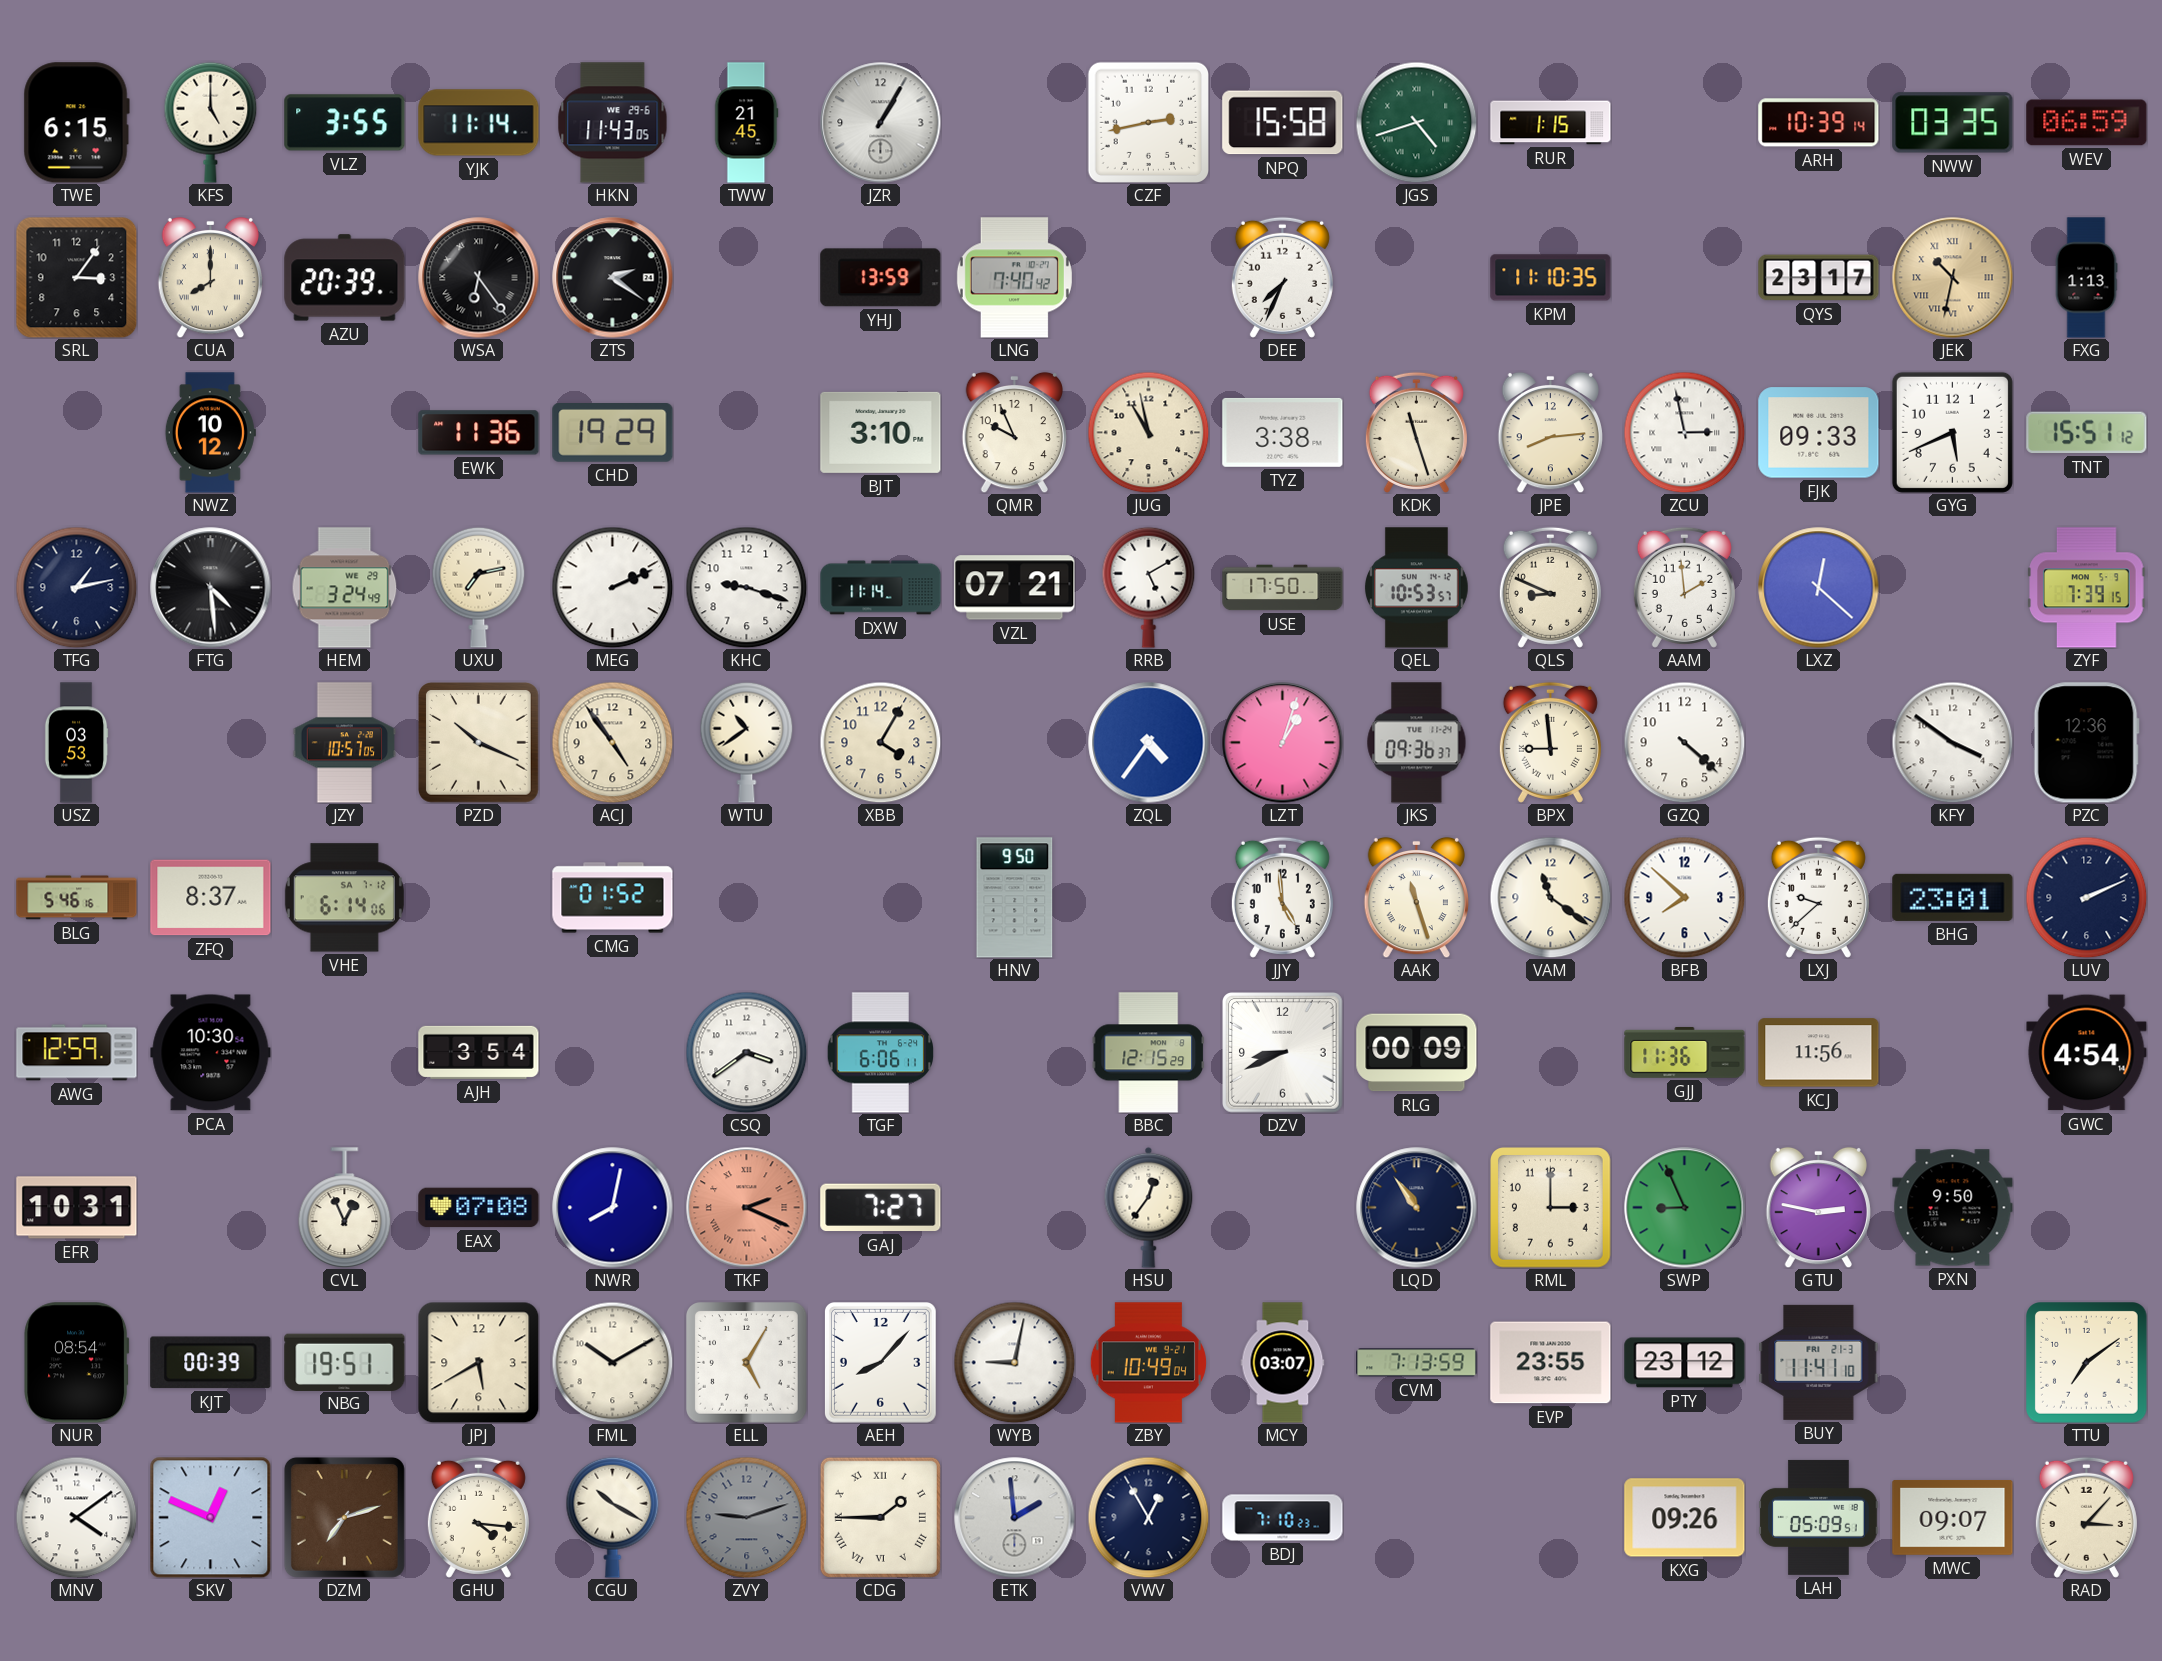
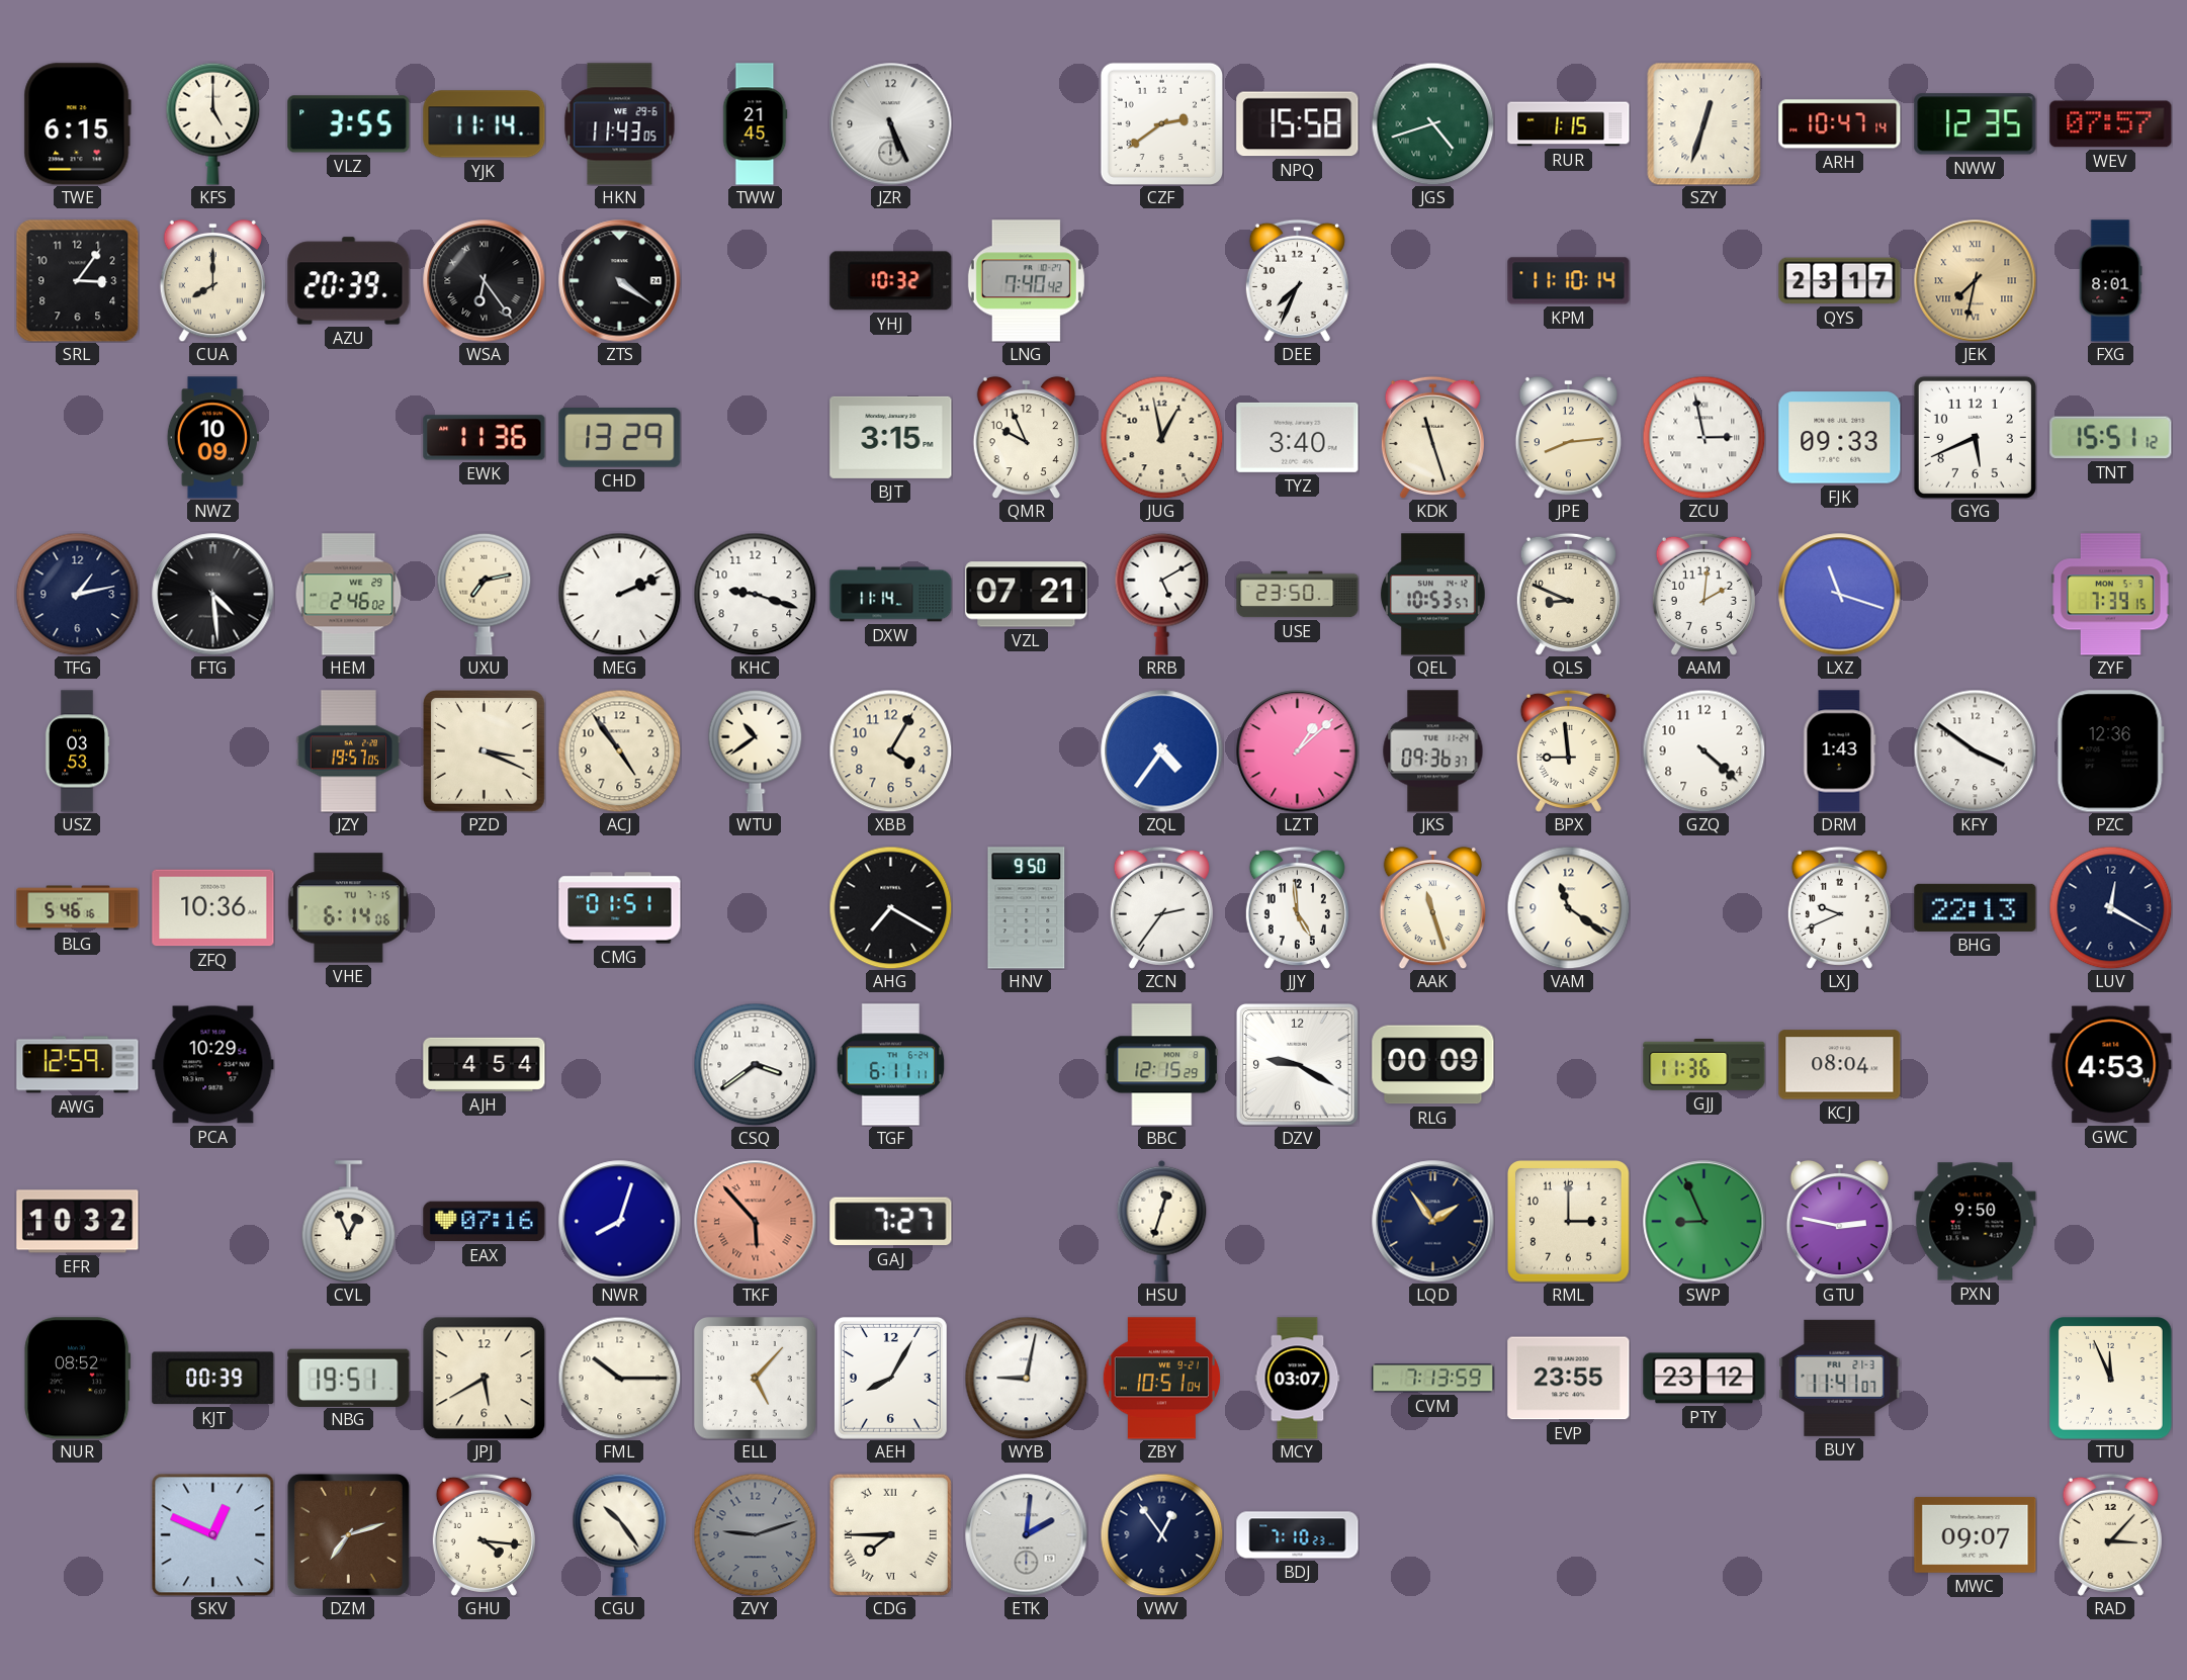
JZR: 1:05 -> 5:26
CZF: 2:43 -> 2:39
SZY: none -> 12:33
ARH: 10:39 -> 10:47
NWW: 03:35 -> 12:35
WEV: 06:59 -> 07:57
ZTS: 2:21 -> 4:21
YHJ: 13:59 -> 10:32
KPM: 11:10:35 -> 11:10:14
JEK: 10:32 -> 7:32
FXG: 1:13 -> 8:01
NWZ: 10:12 -> 10:09
CHD: 19:29 -> 13:29
BJT: 3:10 -> 3:15
JUG: 10:58 -> 12:58
TYZ: 3:38 -> 3:40
HEM: 3:24 -> 2:46
USE: 17:50 -> 23:50
AAM: 1:59 -> 2:01
LXZ: 12:22 -> 11:18
JZY: 10:57 -> 19:57
PZD: 10:19 -> 3:19
LZT: 1:03 -> 1:08
DRM: none -> 1:43
ZFQ: 8:37 -> 10:36
VHE date: SA 7-12 -> TU 7-15
CMG: 01:52 -> 01:51
AHG: none -> 7:20
ZCN: none -> 2:36
BFB: 7:52 -> none
LXJ: 9:38 -> 9:41
BHG: 23:01 -> 22:13
LUV: 2:11 -> 12:20
PCA: 10:30 -> 10:29
AJH: 3:54 -> 4:54
TGF: 6:06 -> 6:11
DZV: 8:41 -> 9:20
KCJ: 11:56 -> 08:04
GWC: 4:54 -> 4:53
EFR: 10:31 -> 10:32
EAX: 07:08 -> 07:16
NWR: 8:02 -> 8:03
TKF: 2:19 -> 5:53
HSU: 12:36 -> 12:33
LQD: 10:54 -> 1:54
NUR: 08:54 -> 08:52
FML: 10:10 -> 10:15
ELL: 5:05 -> 5:07
AEH: 8:07 -> 8:05
ZBY: 10:49 -> 10:51
BUY: 11:41:10 -> 11:41:07
TTU: 7:09 -> 11:56
MNV: 4:09 -> none
CGU: 10:20 -> 10:24
CDG: 1:45 -> 7:45
ETK: 1:59 -> 2:01
VWV: 12:55 -> 12:54
KXG: 09:26 -> none
LAH: 05:09 -> none
